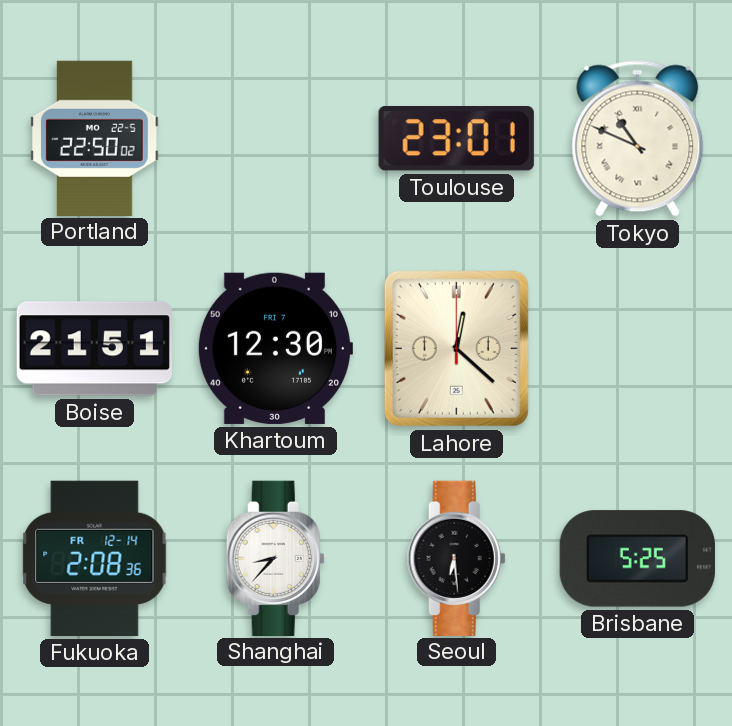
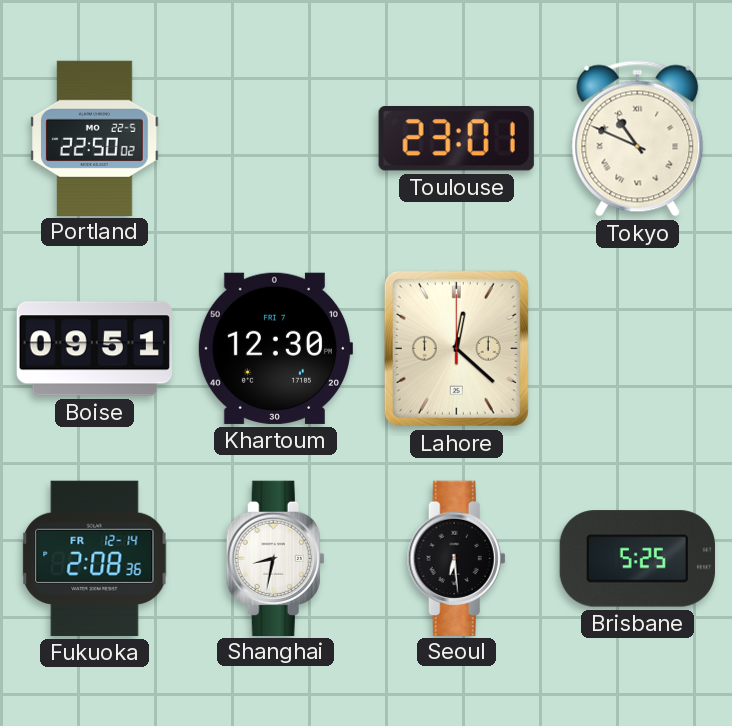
Boise: 21:51 -> 09:51
Shanghai: 8:37 -> 8:32
